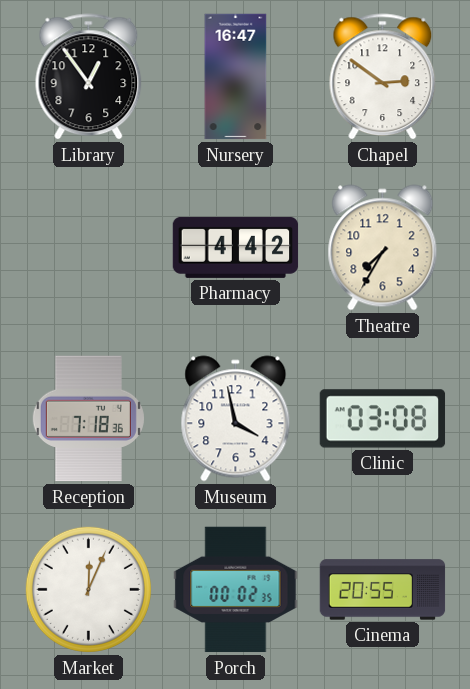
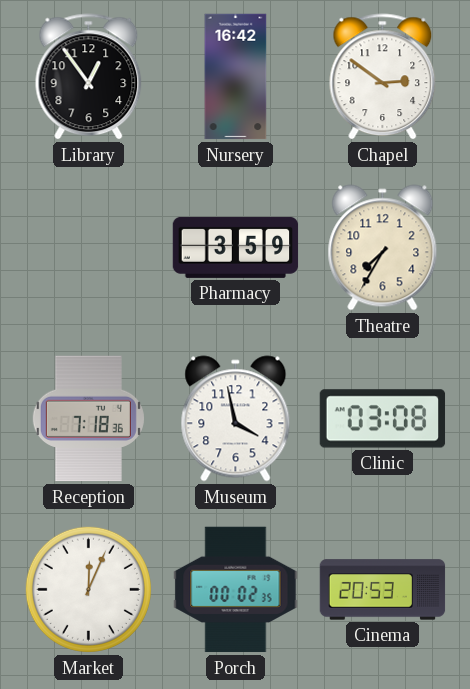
Nursery: 16:47 -> 16:42
Pharmacy: 4:42 -> 3:59
Cinema: 20:55 -> 20:53
